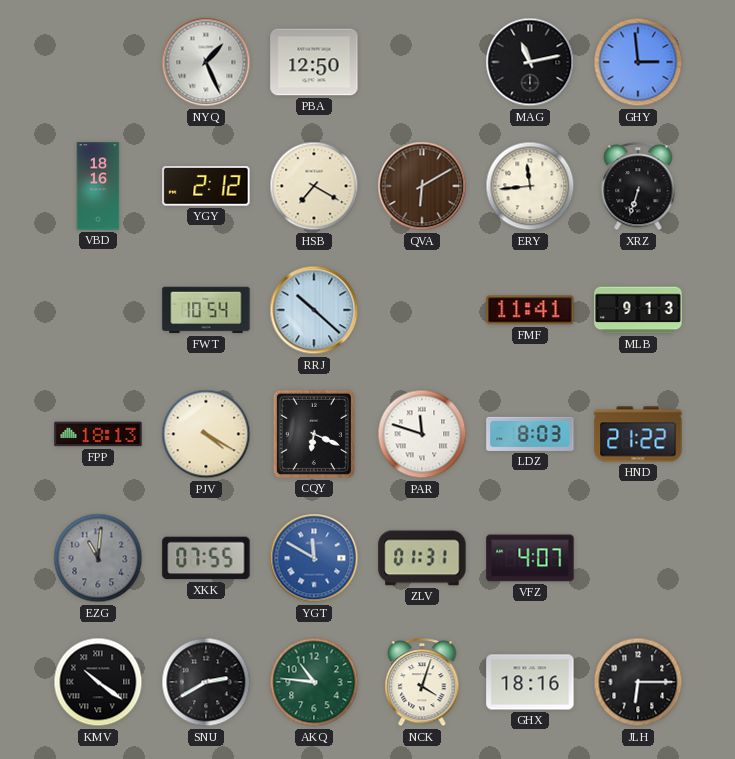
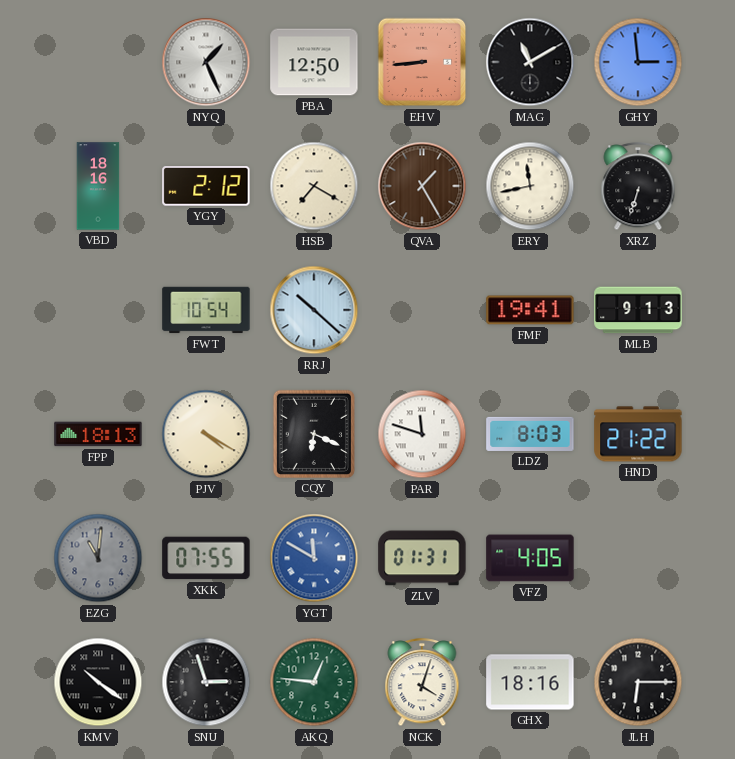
EHV: none -> 8:44
MAG: 11:13 -> 11:10
QVA: 6:10 -> 1:25
ERY: 11:44 -> 11:43
FMF: 11:41 -> 19:41
VFZ: 4:07 -> 4:05
SNU: 2:40 -> 2:57
AKQ: 10:46 -> 12:46
